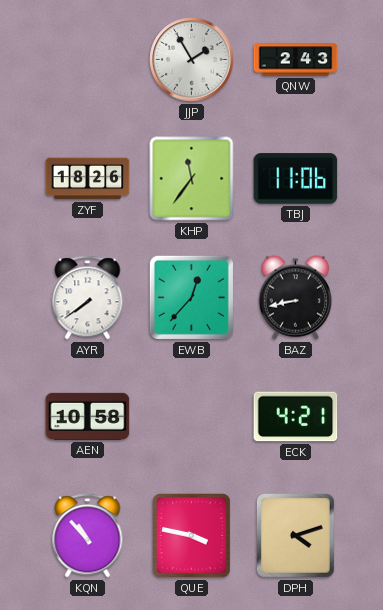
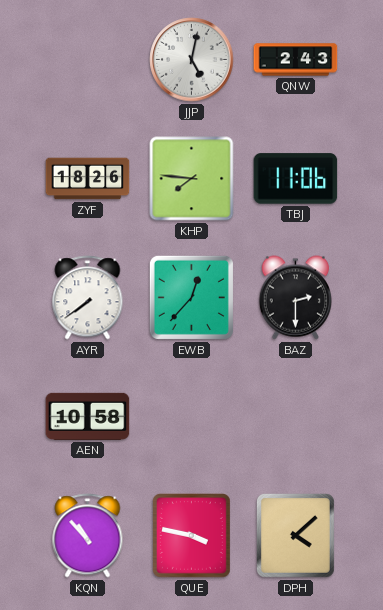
JJP: 1:55 -> 5:02
KHP: 11:36 -> 7:46
BAZ: 8:43 -> 2:30
ECK: 4:21 -> none
DPH: 4:12 -> 4:08
